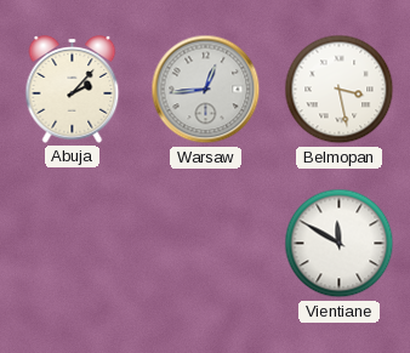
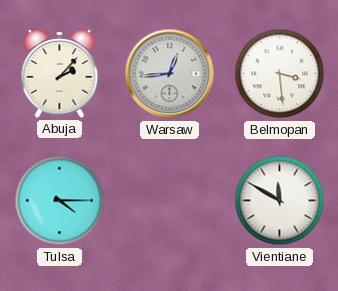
Belmopan: 3:28 -> 3:29
Tulsa: none -> 4:15
